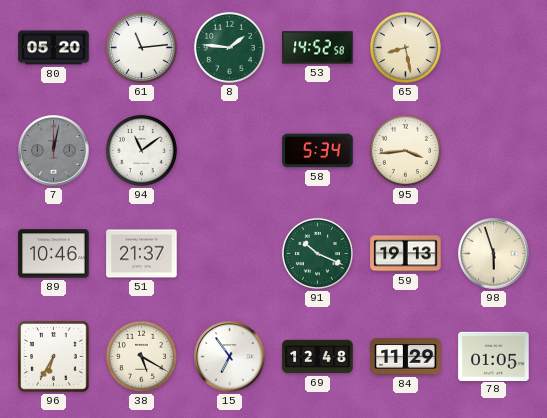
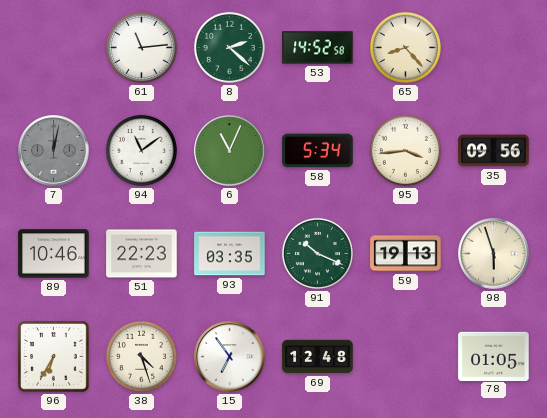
80: 05:20 -> none
8: 1:46 -> 2:22
65: 8:28 -> 8:23
6: none -> 11:04
35: none -> 09:56
51: 21:37 -> 22:23
93: none -> 03:35
38: 5:20 -> 4:27
84: 11:29 -> none
